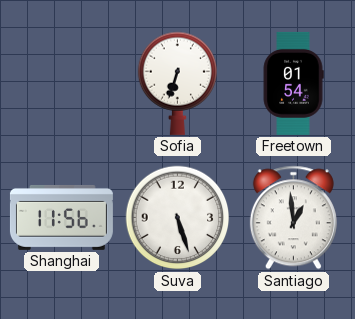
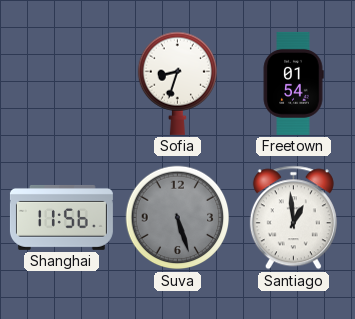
Sofia: 6:33 -> 8:33
Suva dial: white -> grey
